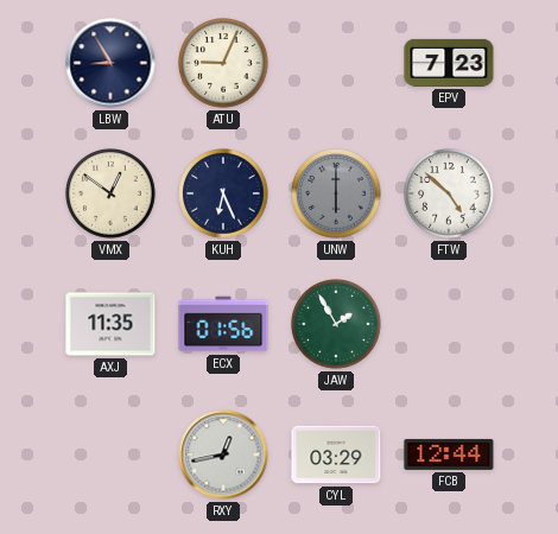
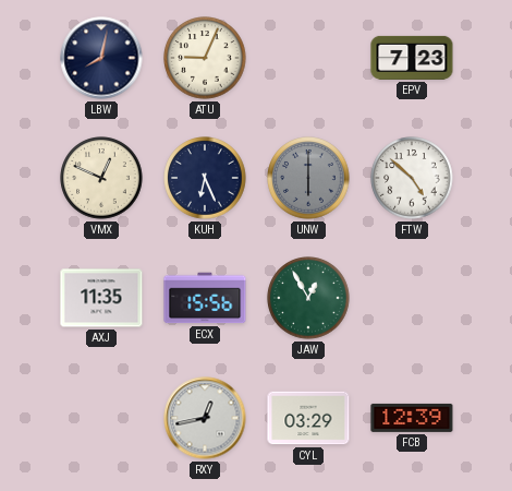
LBW: 8:55 -> 8:02
VMX: 12:51 -> 12:49
ECX: 01:56 -> 15:56
JAW: 1:55 -> 12:55
FCB: 12:44 -> 12:39
